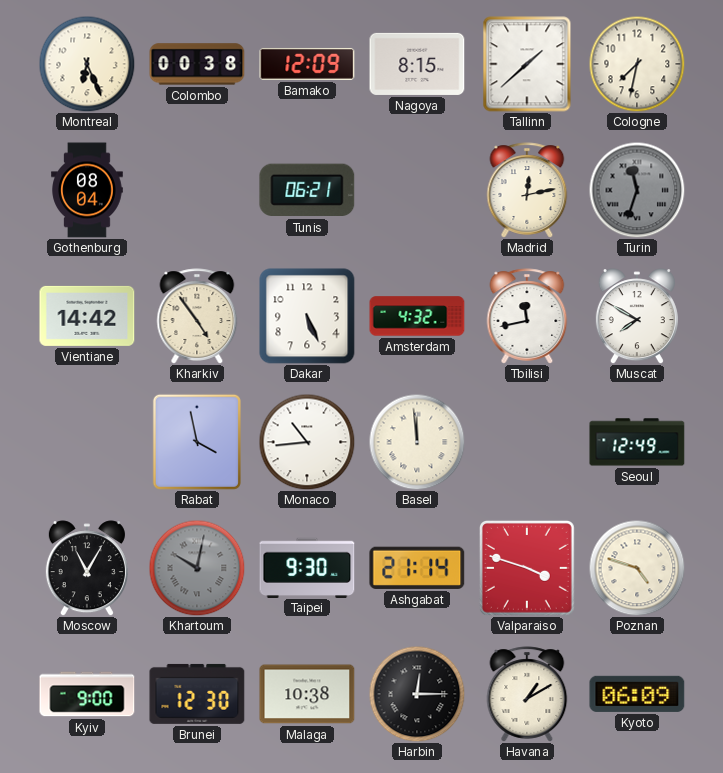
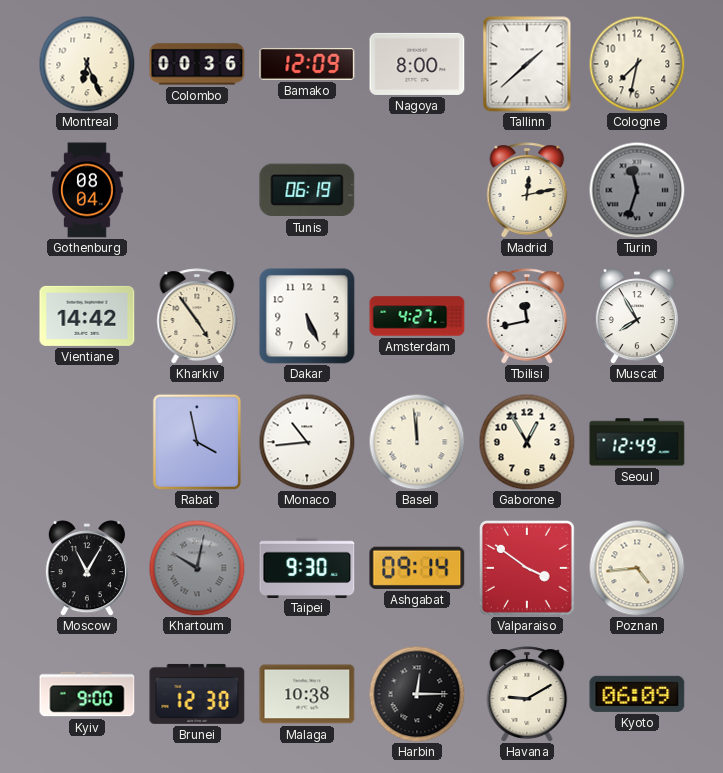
Colombo: 00:38 -> 00:36
Nagoya: 8:15 -> 8:00
Tunis: 06:21 -> 06:19
Amsterdam: 4:32 -> 4:27
Muscat: 7:50 -> 7:55
Gaborone: none -> 12:55
Ashgabat: 21:14 -> 09:14
Valparaiso: 3:48 -> 3:51
Poznan: 4:48 -> 4:44
Havana: 1:10 -> 9:10
